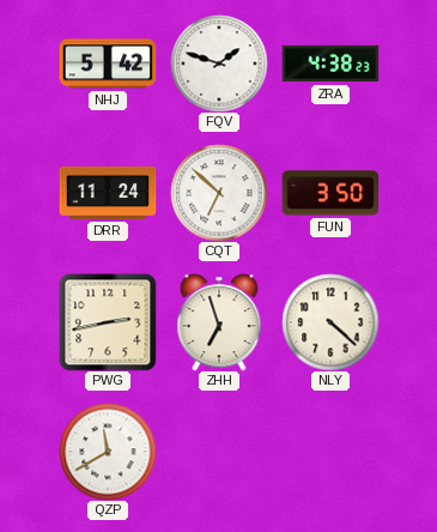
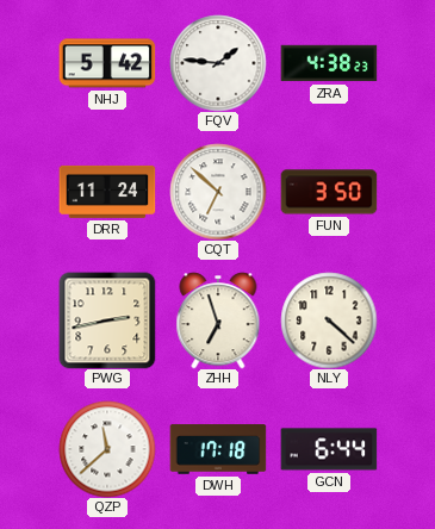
FQV: 1:48 -> 1:46
QZP: 11:40 -> 11:38
DWH: none -> 17:18
GCN: none -> 6:44
